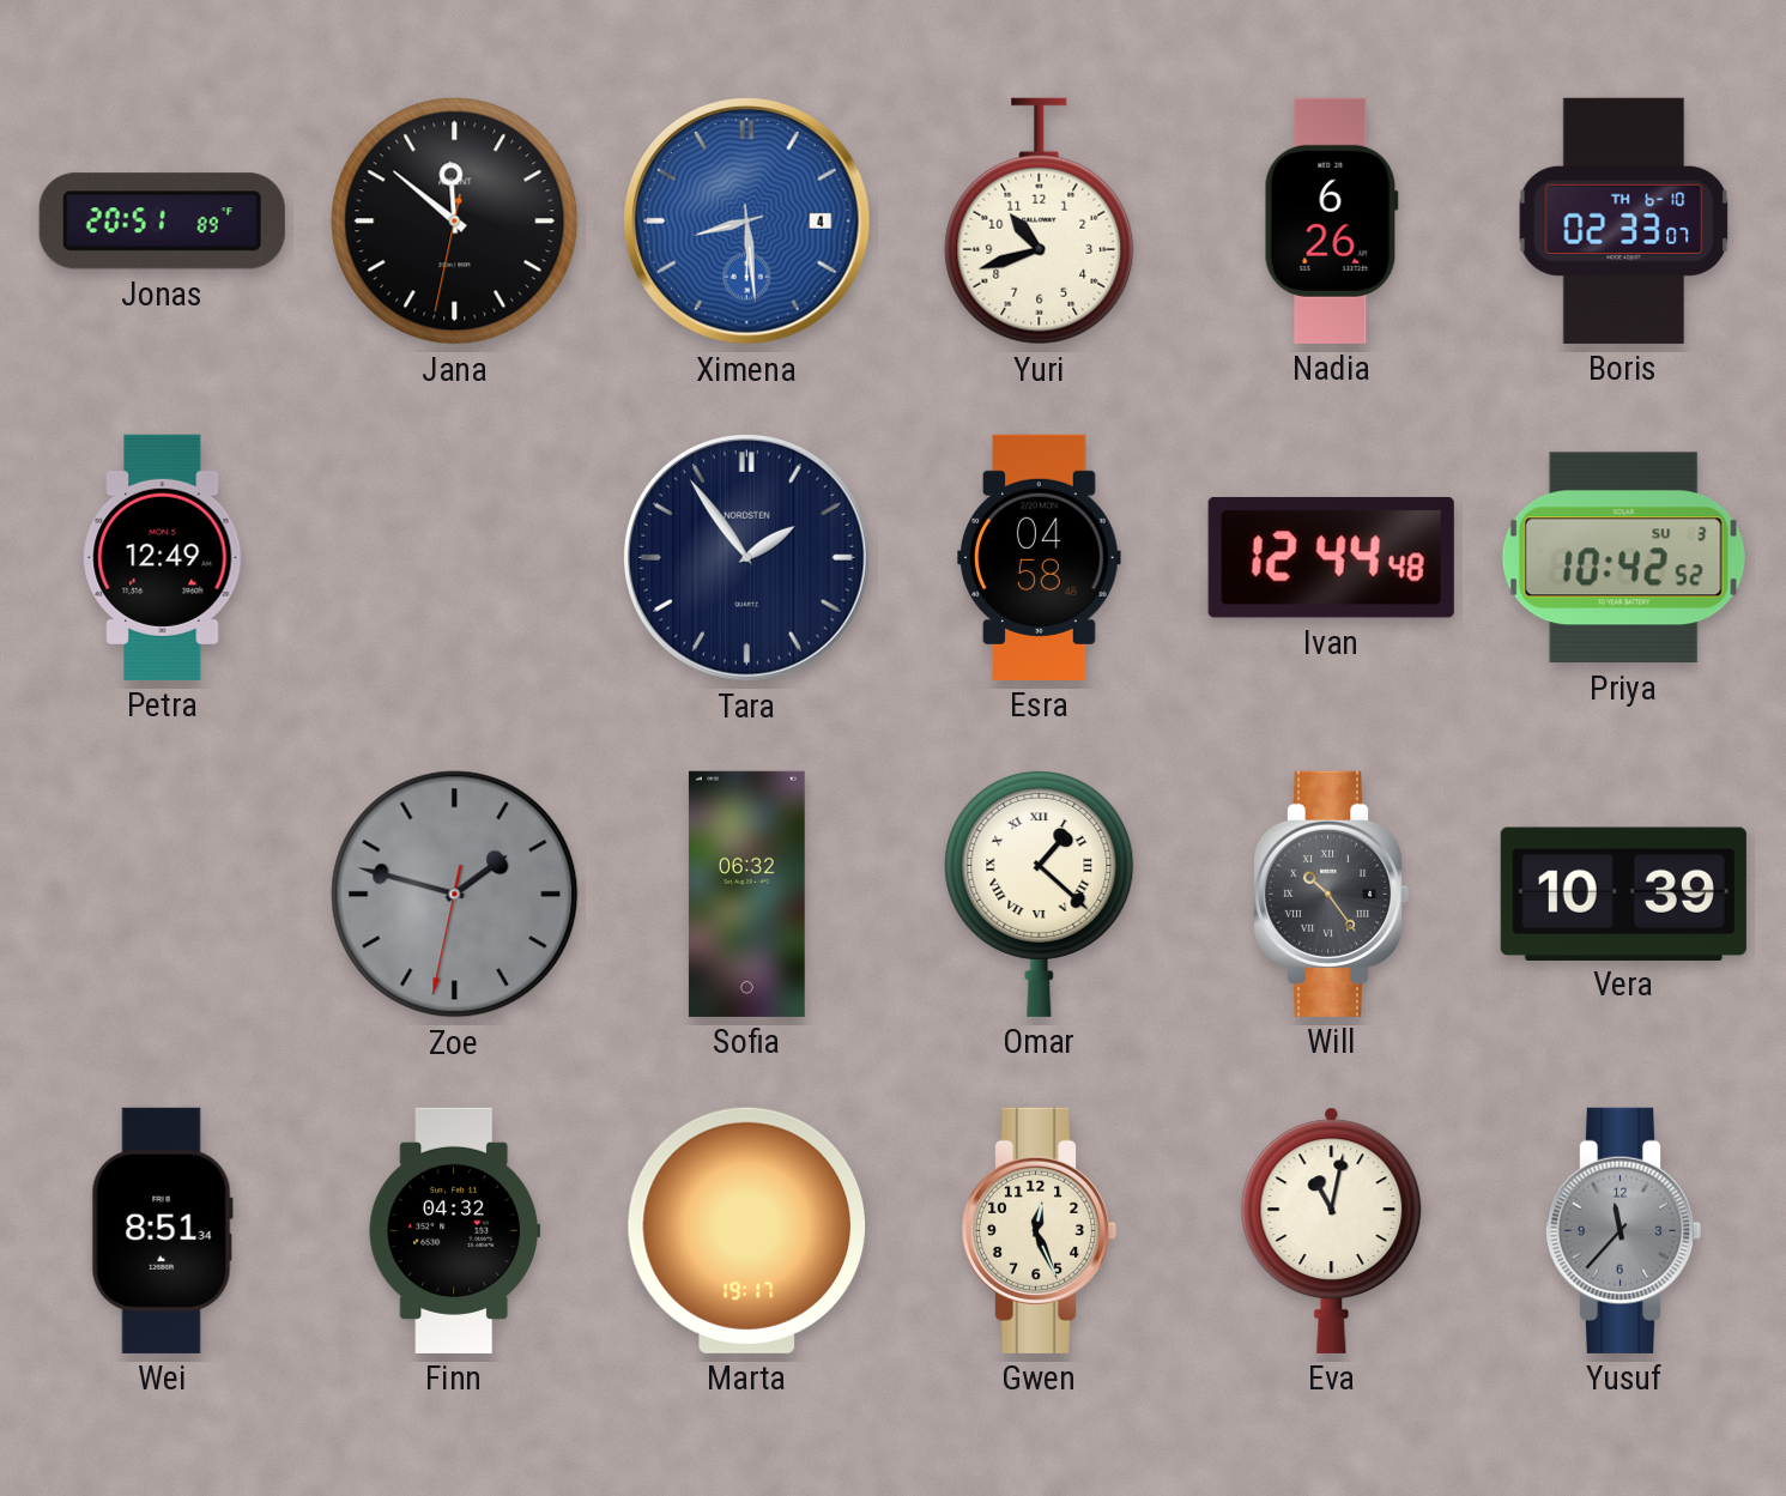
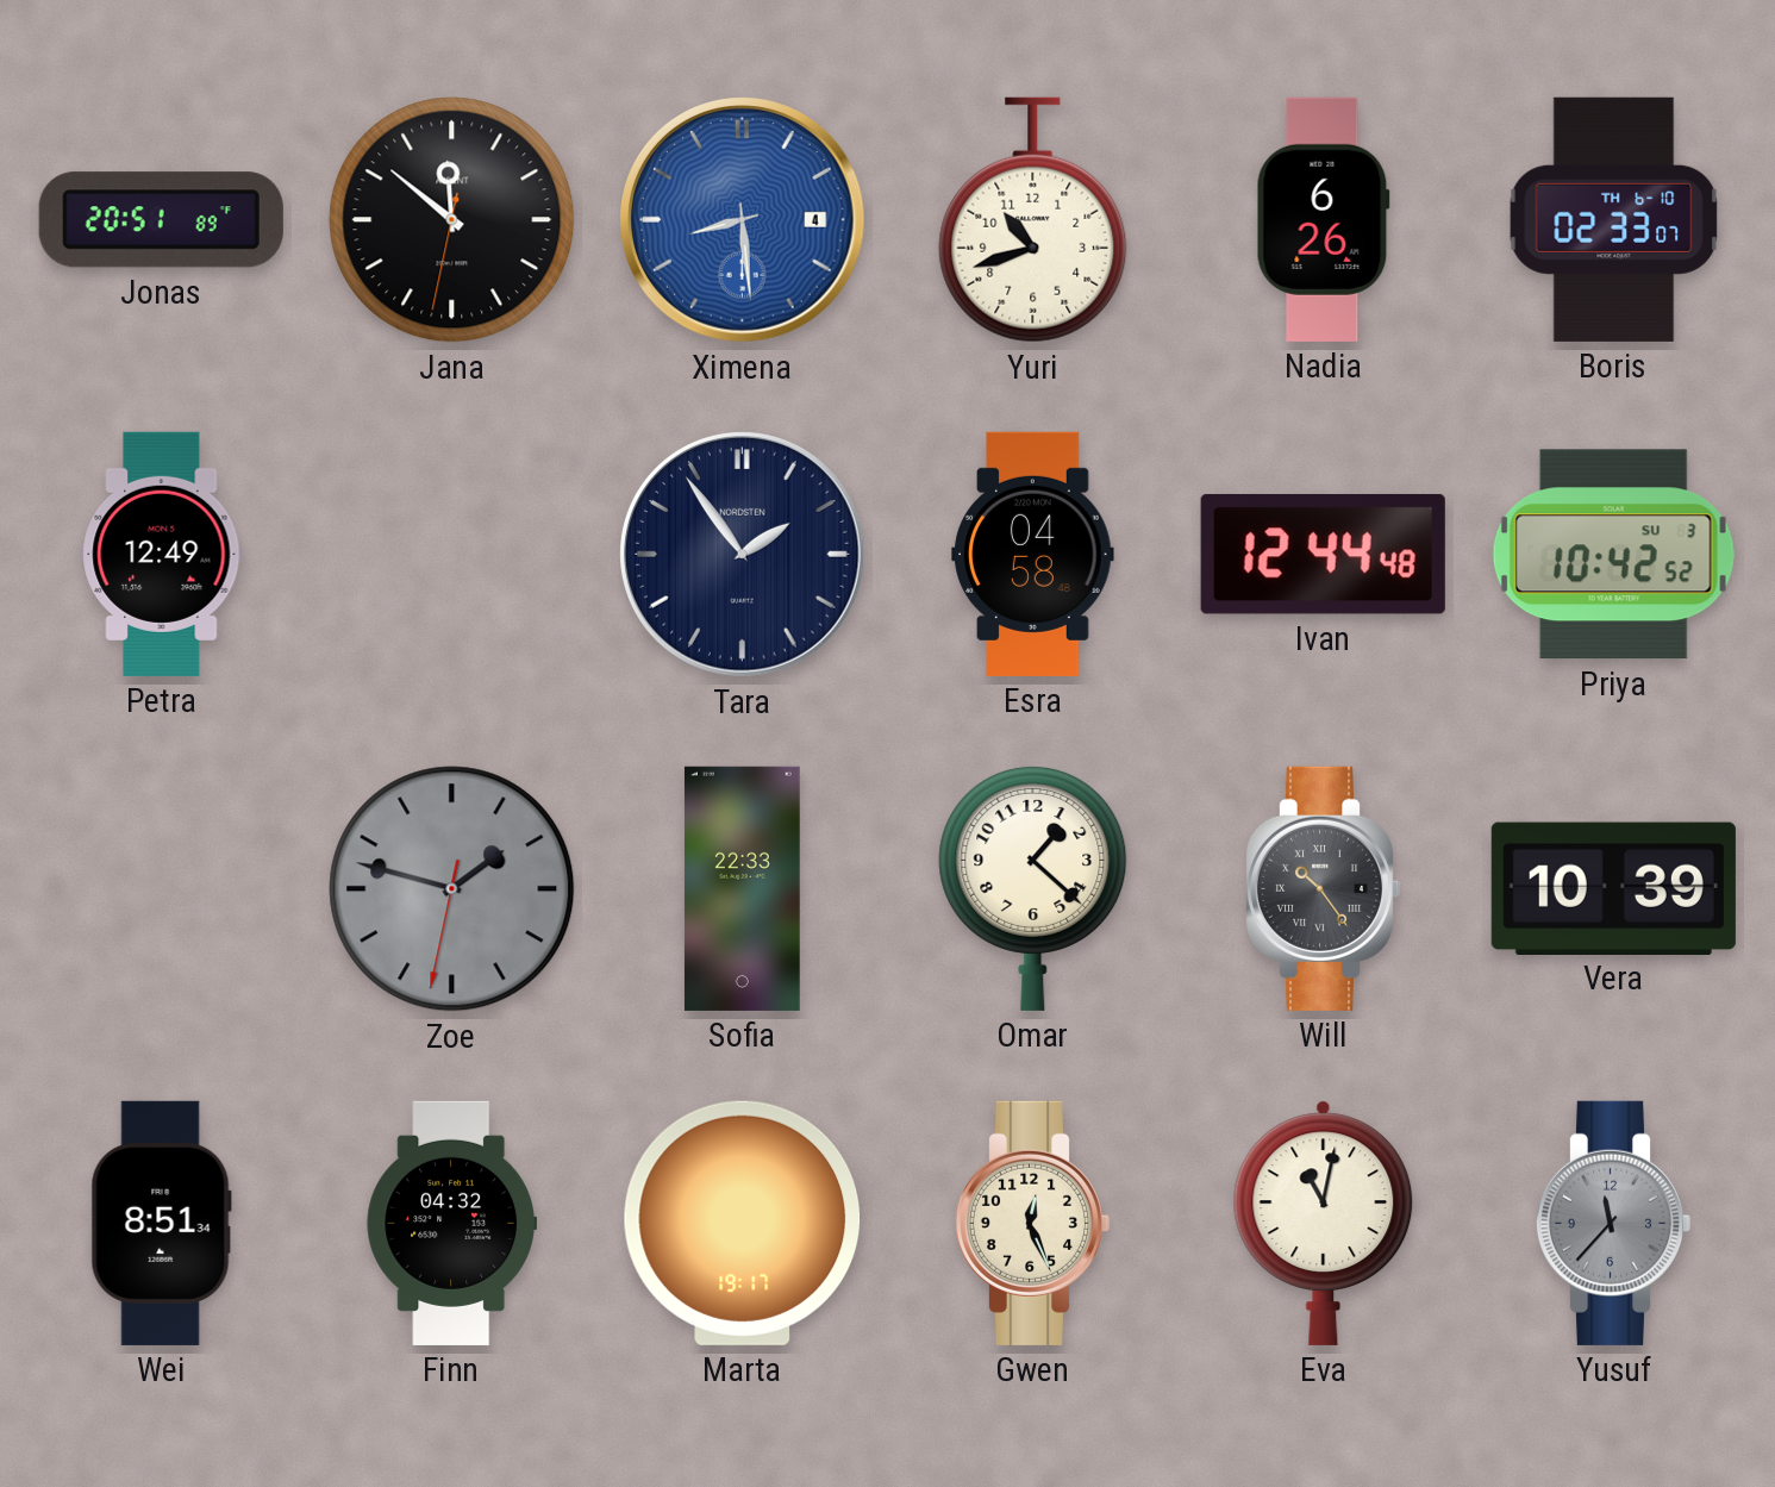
Sofia: 06:32 -> 22:33
Omar numerals: Roman -> Arabic
